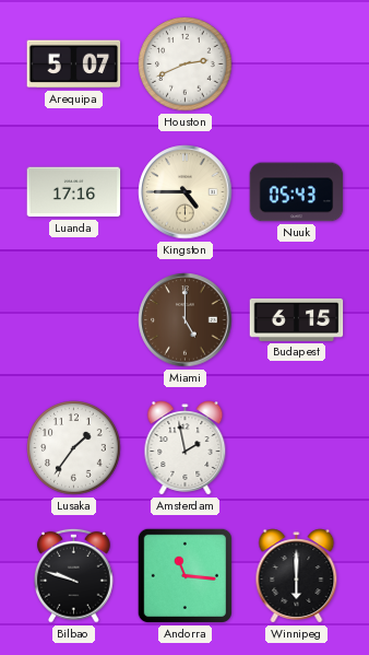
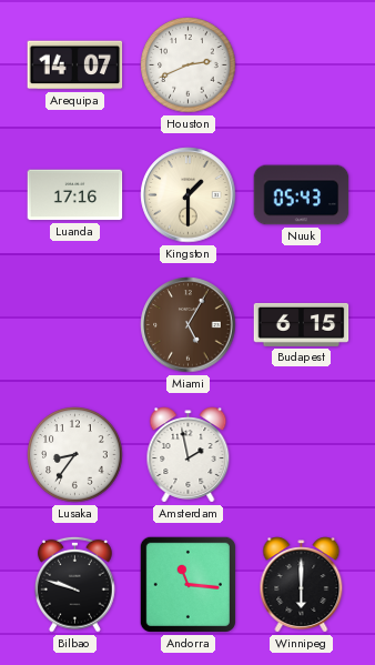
Arequipa: 5:07 -> 14:07
Kingston: 4:45 -> 1:30
Miami: 5:00 -> 5:05
Lusaka: 1:36 -> 8:36
